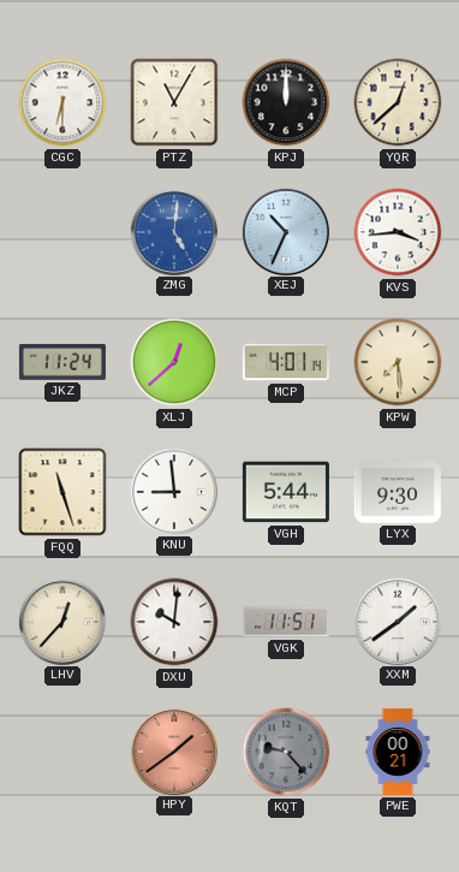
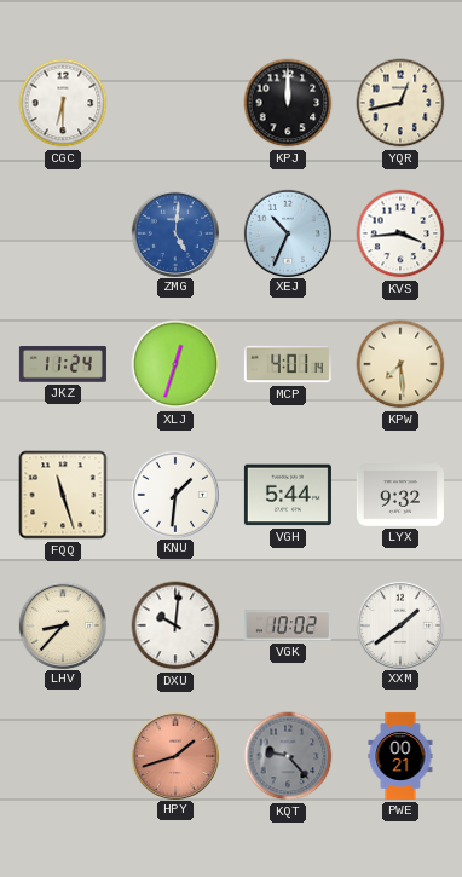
PTZ: 11:05 -> none
YQR: 12:38 -> 12:43
XLJ: 12:38 -> 12:33
KNU: 8:59 -> 1:31
LYX: 9:30 -> 9:32
LHV: 12:37 -> 8:37
VGK: 11:51 -> 10:02
HPY: 1:39 -> 1:42
